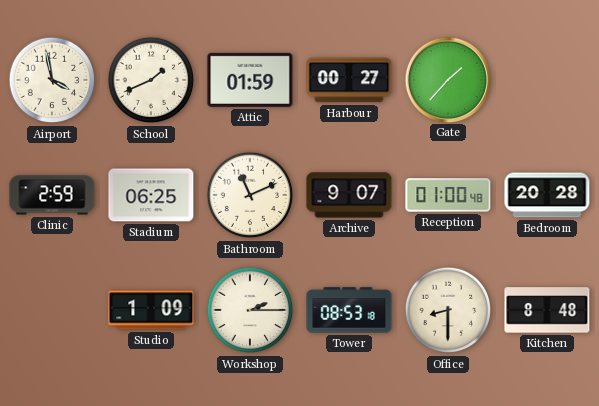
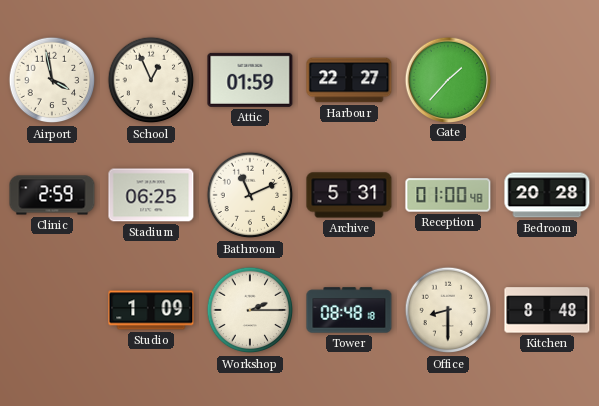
School: 1:41 -> 12:56
Harbour: 00:27 -> 22:27
Archive: 9:07 -> 5:31
Tower: 08:53 -> 08:48
